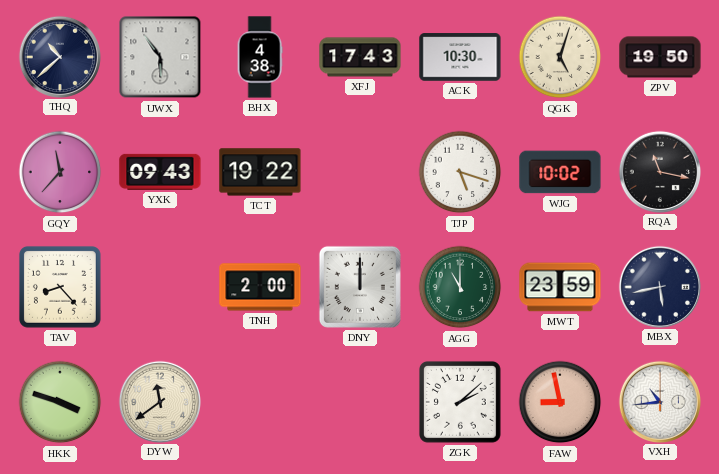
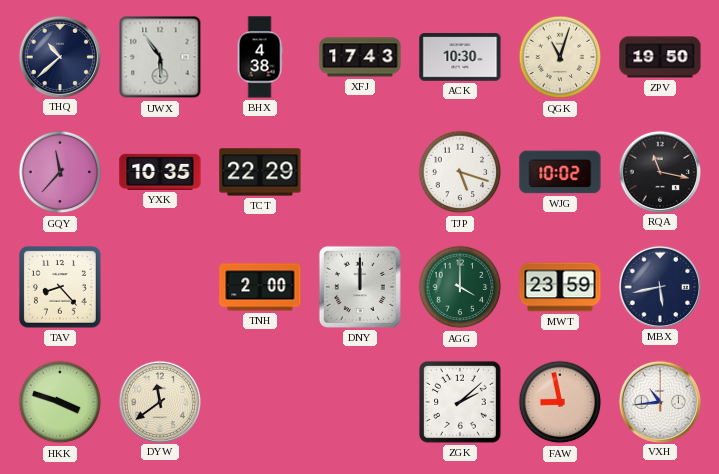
QGK: 5:03 -> 11:03
YXK: 09:43 -> 10:35
TCT: 19:22 -> 22:29
AGG: 11:00 -> 4:00
